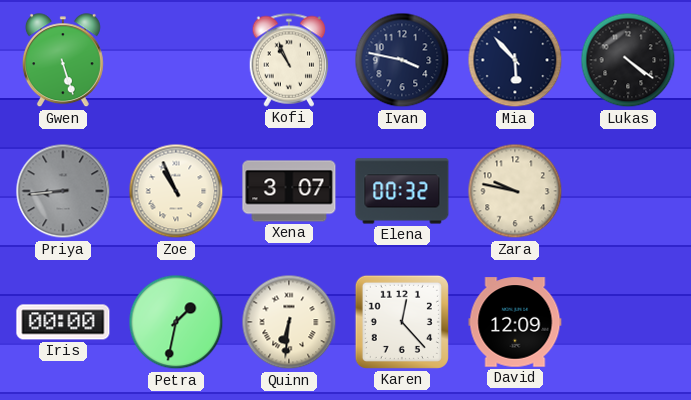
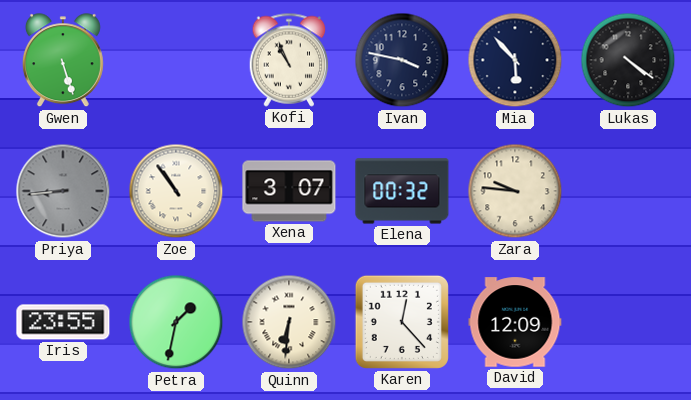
Zoe: 10:56 -> 10:54
Zara: 9:47 -> 9:46
Iris: 00:00 -> 23:55
